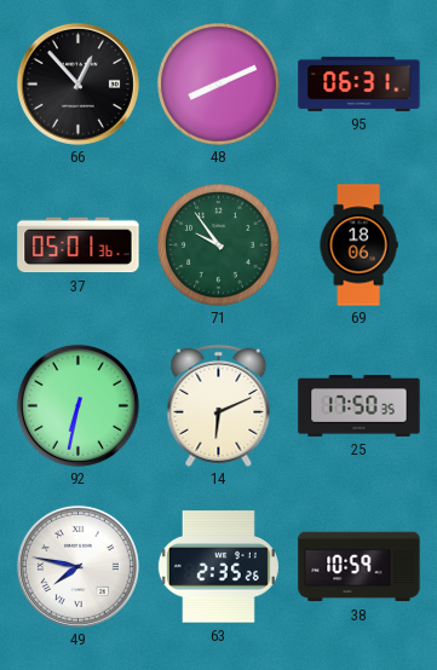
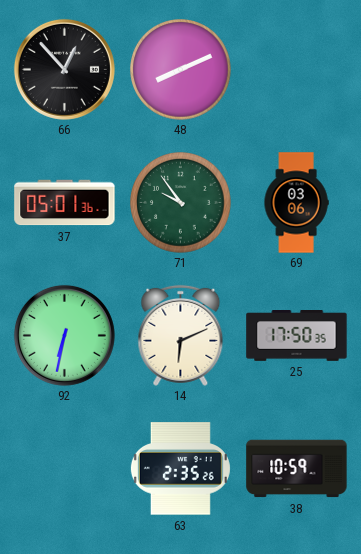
95: 06:31 -> none
69: 18:06 -> 03:06
49: 7:47 -> none
